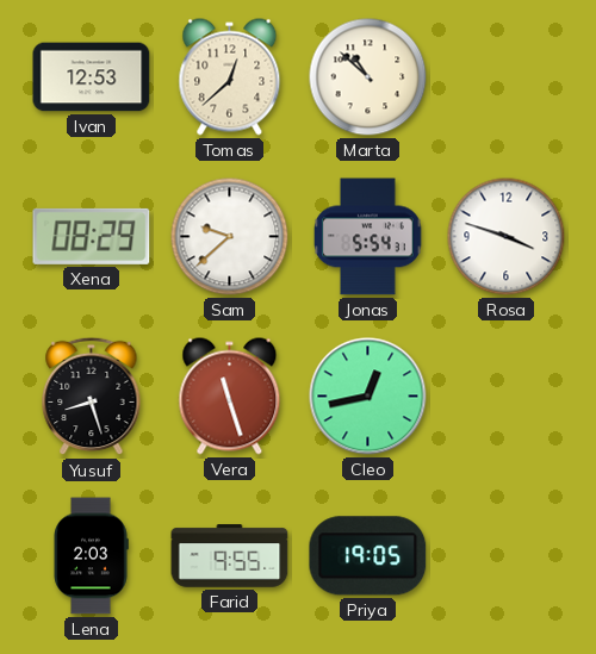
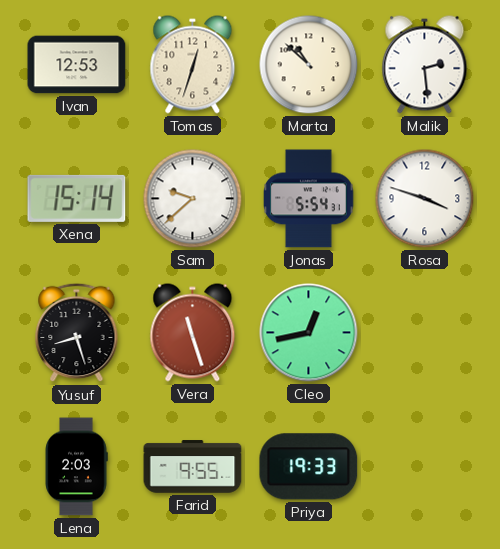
Tomas: 12:38 -> 12:33
Malik: none -> 2:29
Xena: 08:29 -> 15:14
Priya: 19:05 -> 19:33
